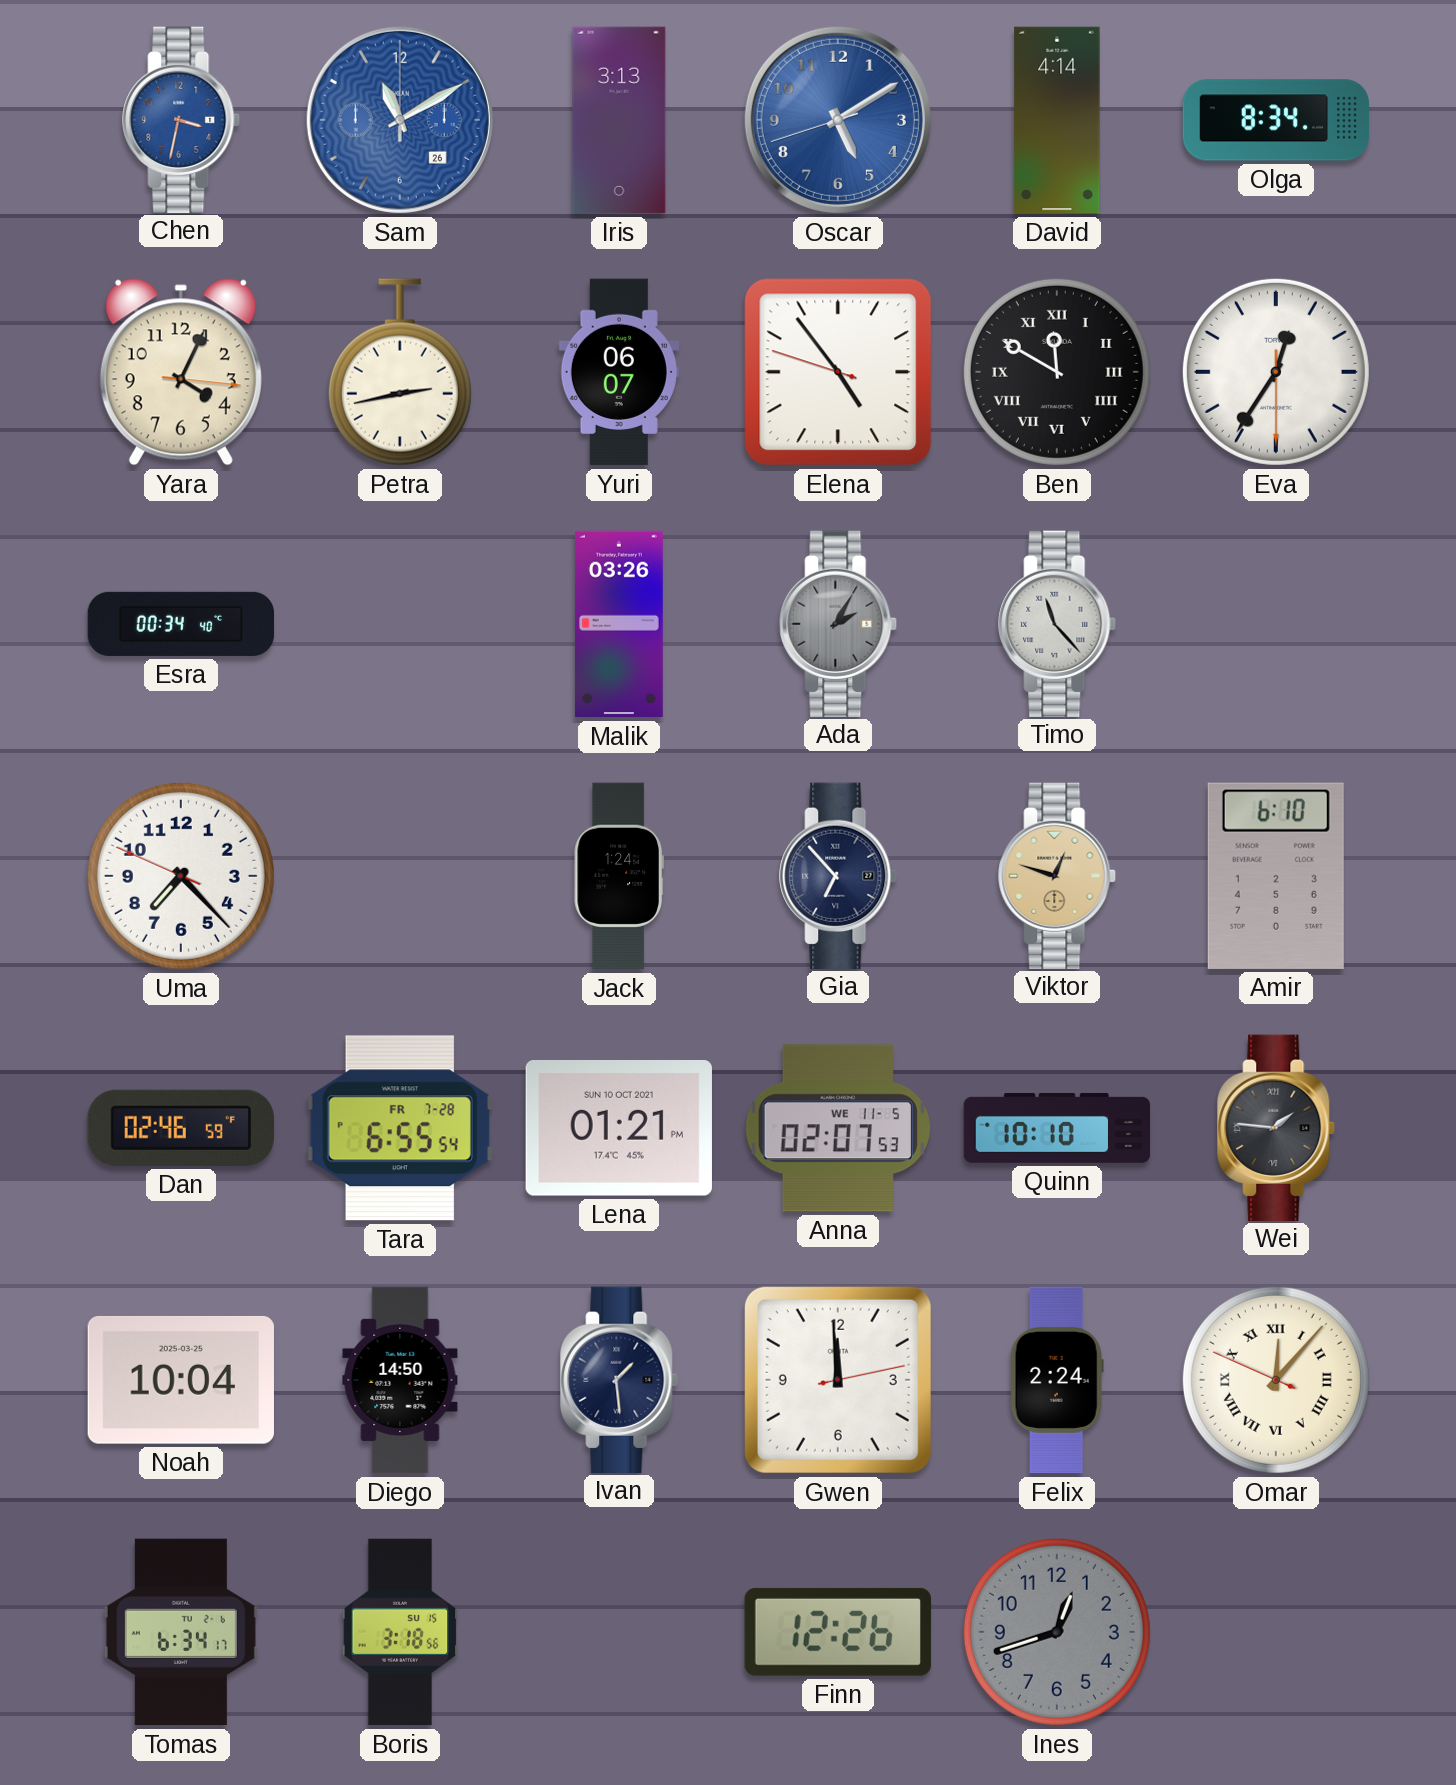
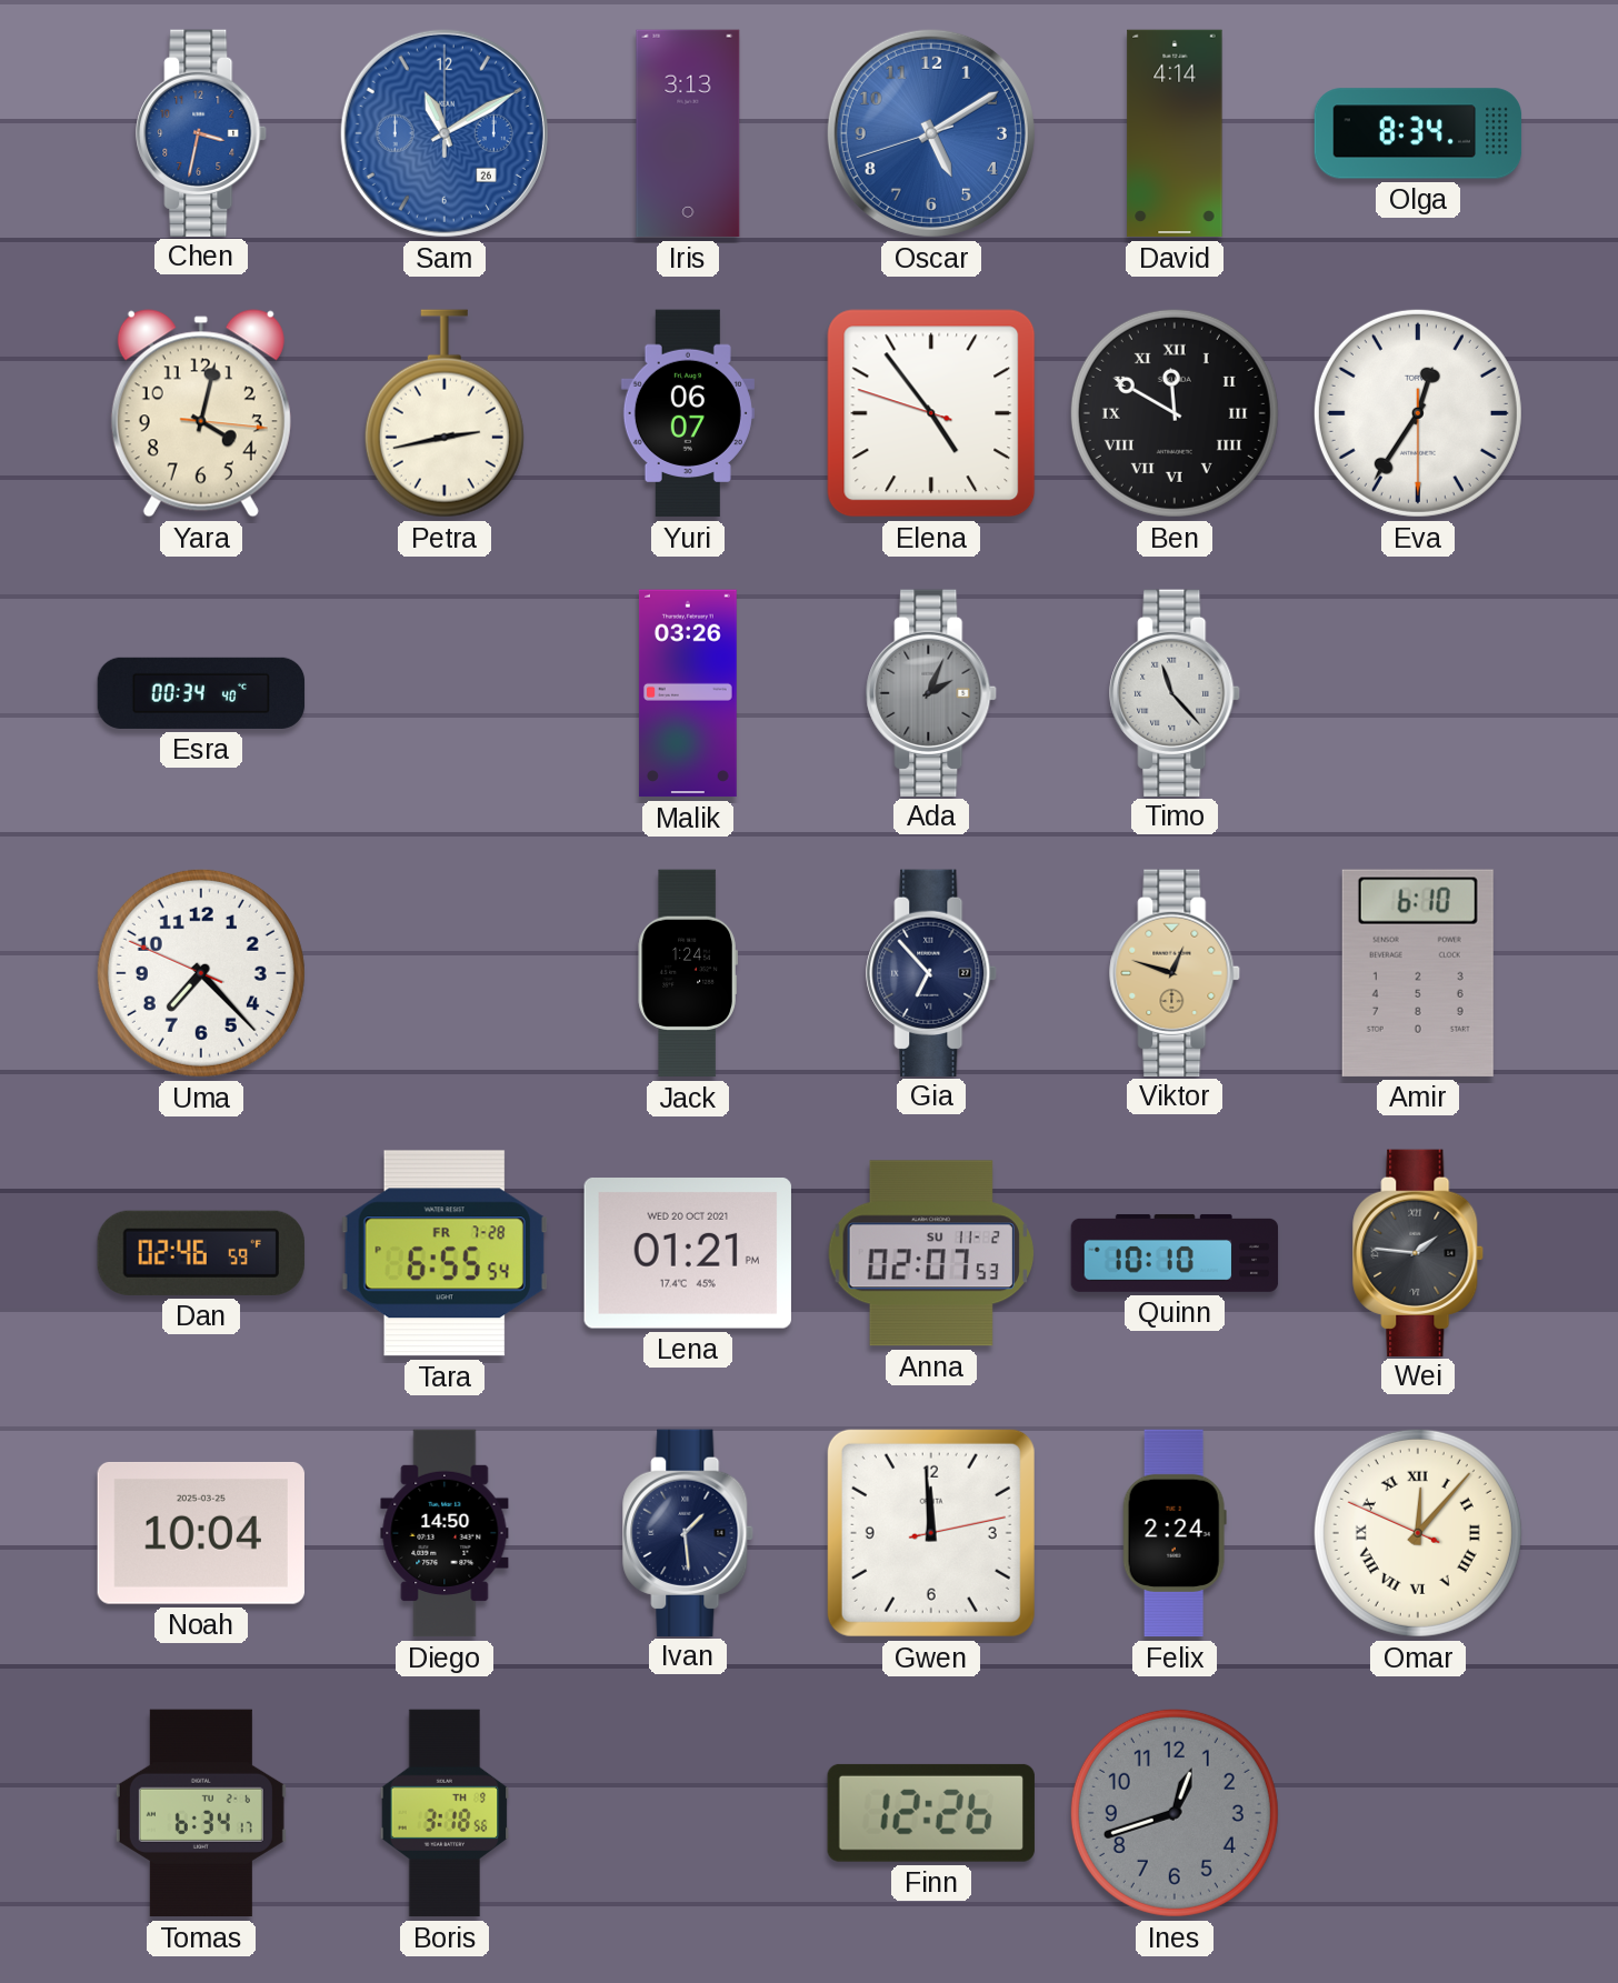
Yara: 4:04 -> 4:02
Ada: 2:05 -> 2:04
Lena date: SUN 10 OCT 2021 -> WED 20 OCT 2021
Anna date: WE 11-5 -> SU 11-2
Boris date: SU 15 -> TH 9
